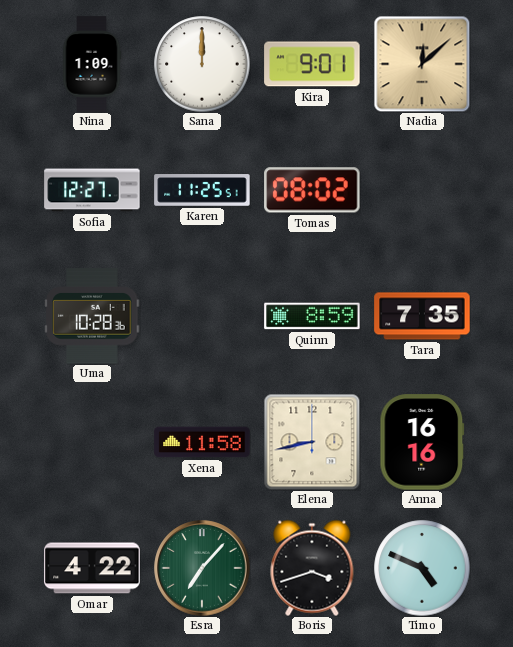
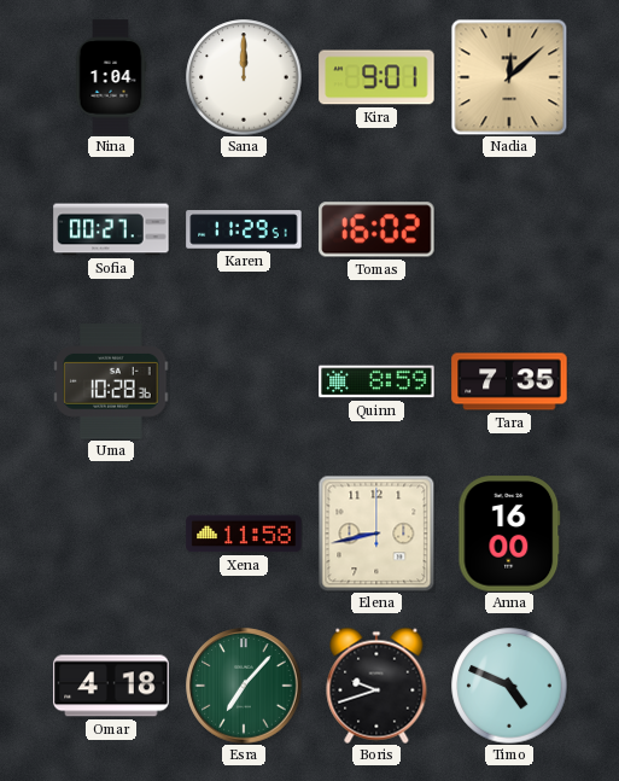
Nina: 1:09 -> 1:04
Sofia: 12:27 -> 00:27
Karen: 11:25 -> 11:29
Tomas: 08:02 -> 16:02
Anna: 16:16 -> 16:00
Omar: 4:22 -> 4:18
Boris: 3:42 -> 9:42
